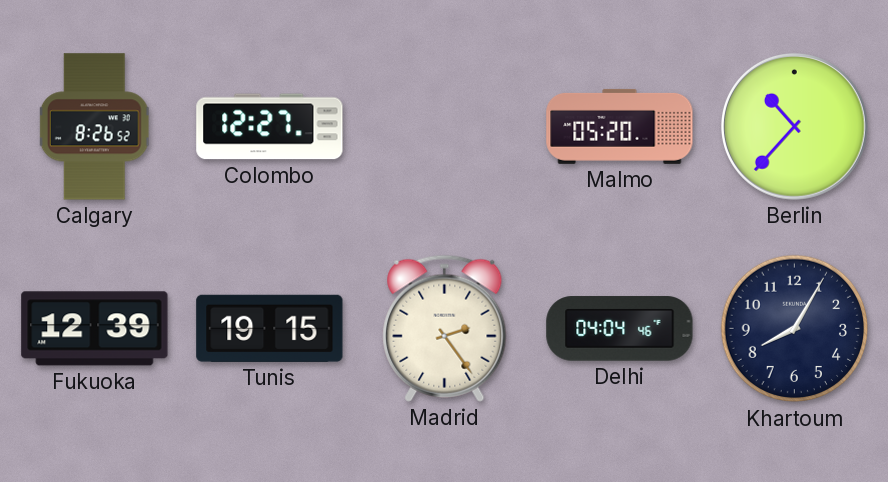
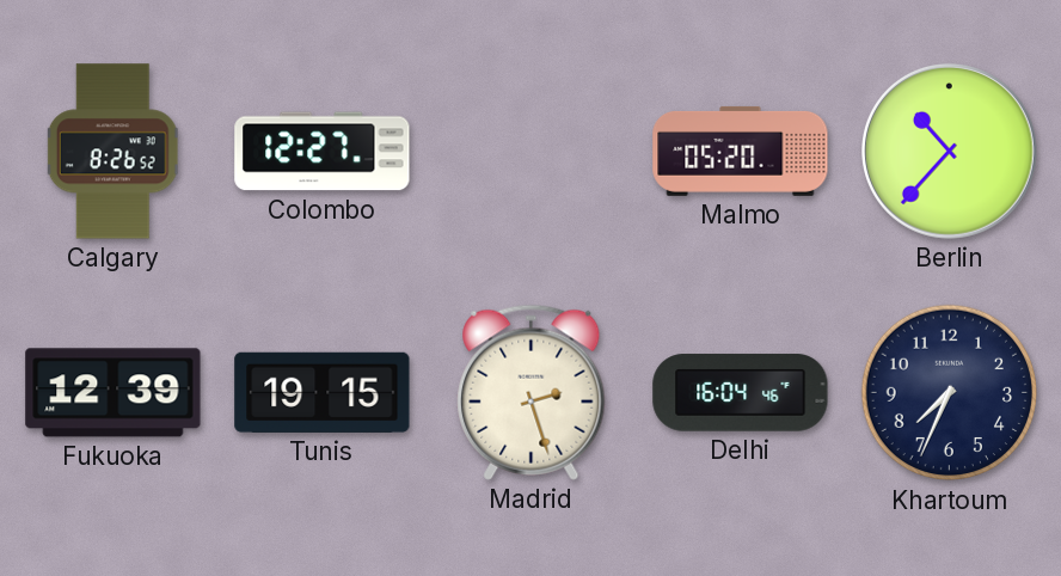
Madrid: 2:24 -> 2:27
Delhi: 04:04 -> 16:04
Khartoum: 8:05 -> 7:34
